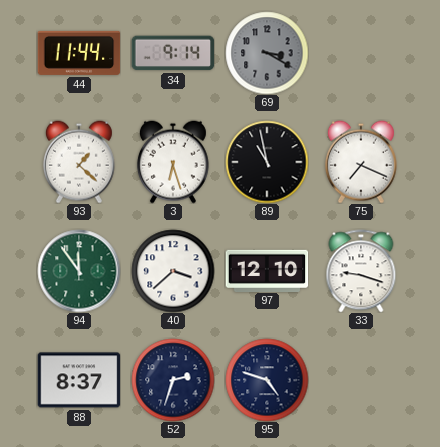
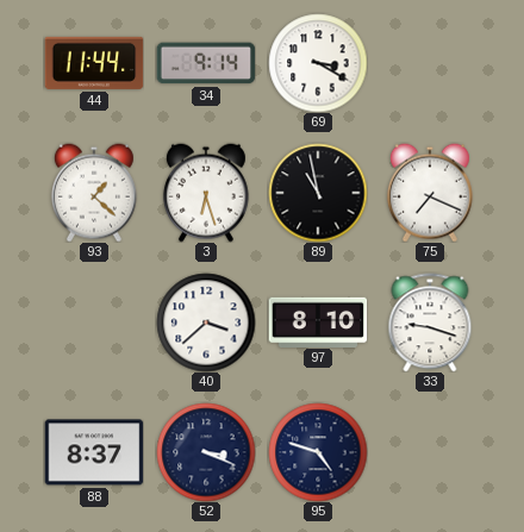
69 dial: grey -> white
94: 11:54 -> none
97: 12:10 -> 8:10
52: 2:33 -> 3:19
